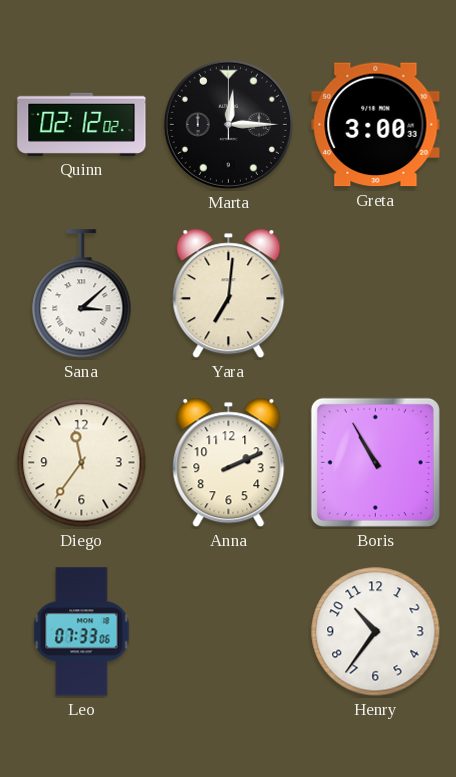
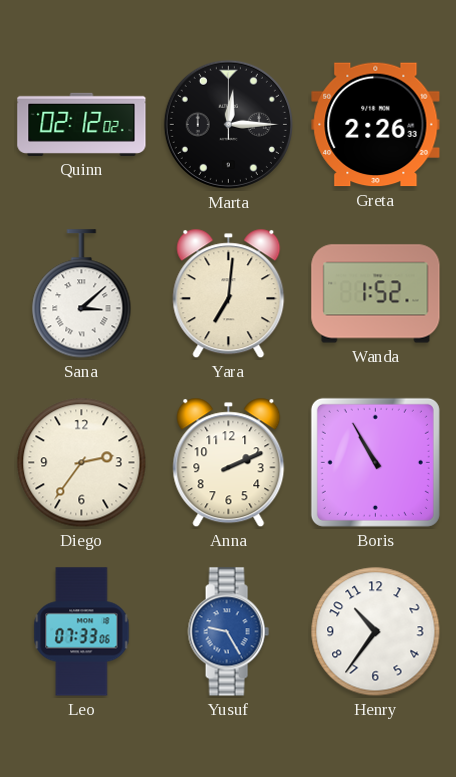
Greta: 3:00 -> 2:26
Wanda: none -> 1:52
Diego: 11:36 -> 2:36
Yusuf: none -> 9:25
